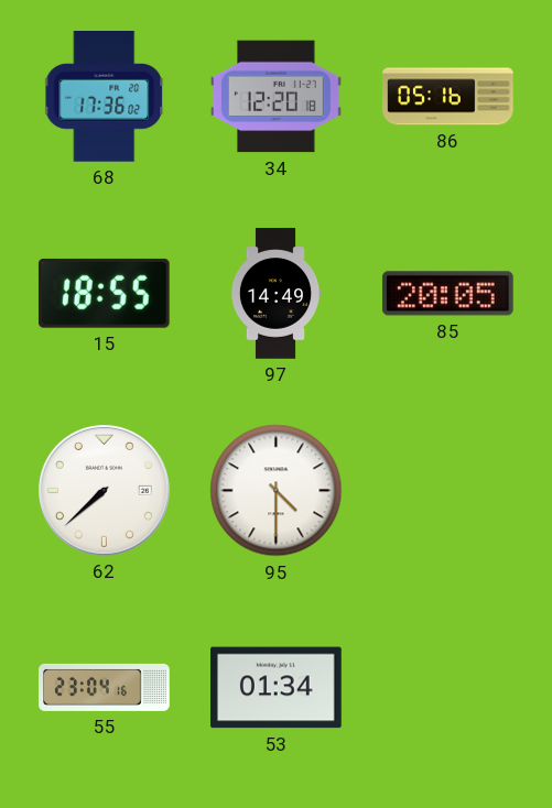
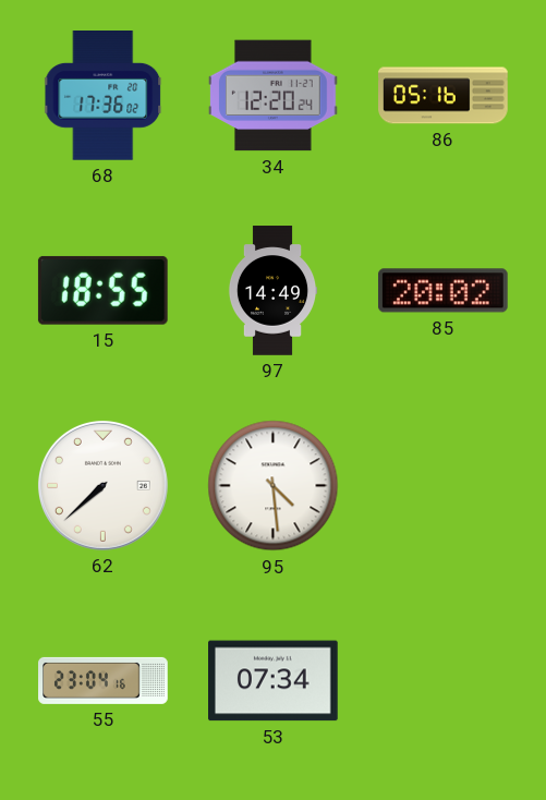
34: 12:20:18 -> 12:20:24
85: 20:05 -> 20:02
95: 4:30 -> 4:29
53: 01:34 -> 07:34
